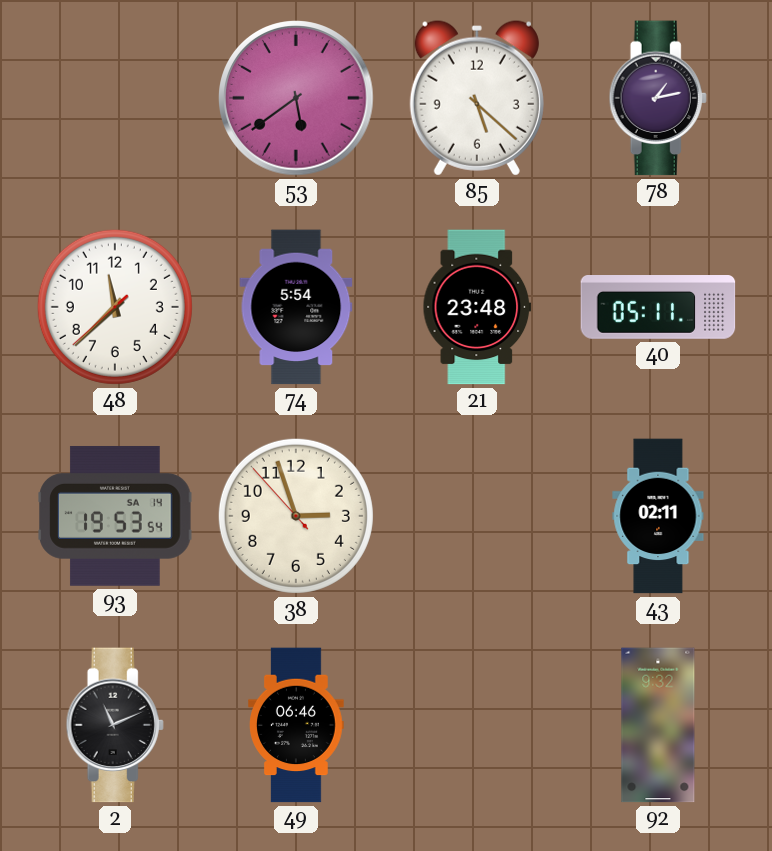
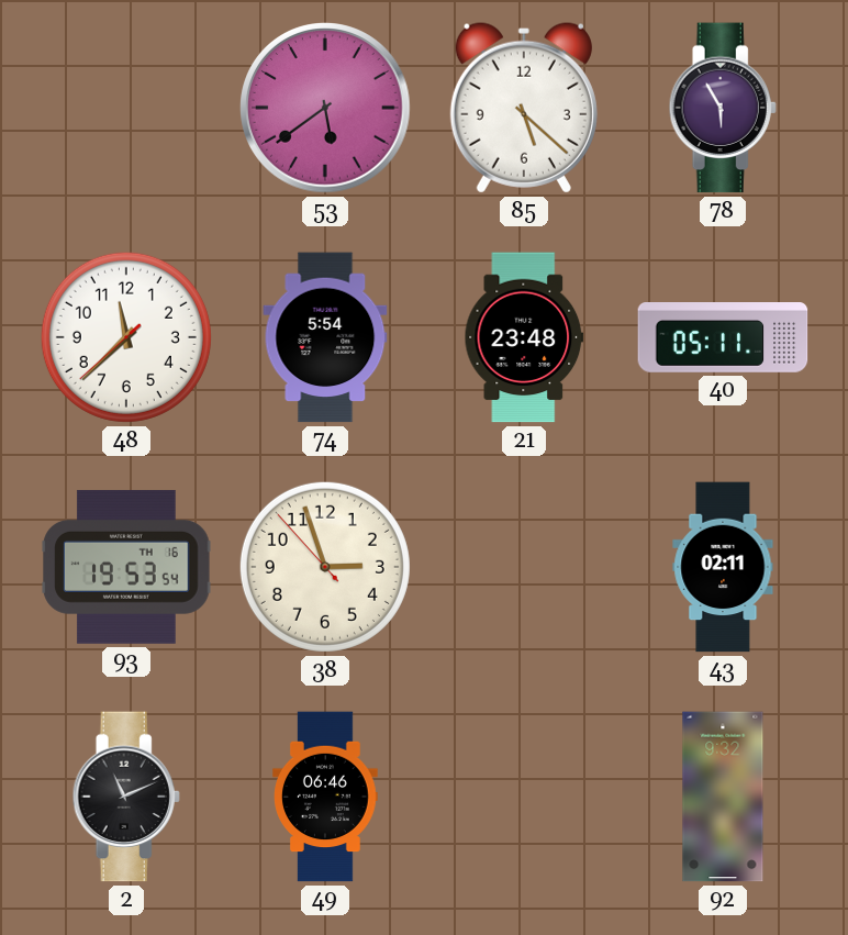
78: 1:13 -> 5:55
93 date: SA 14 -> TH 16
